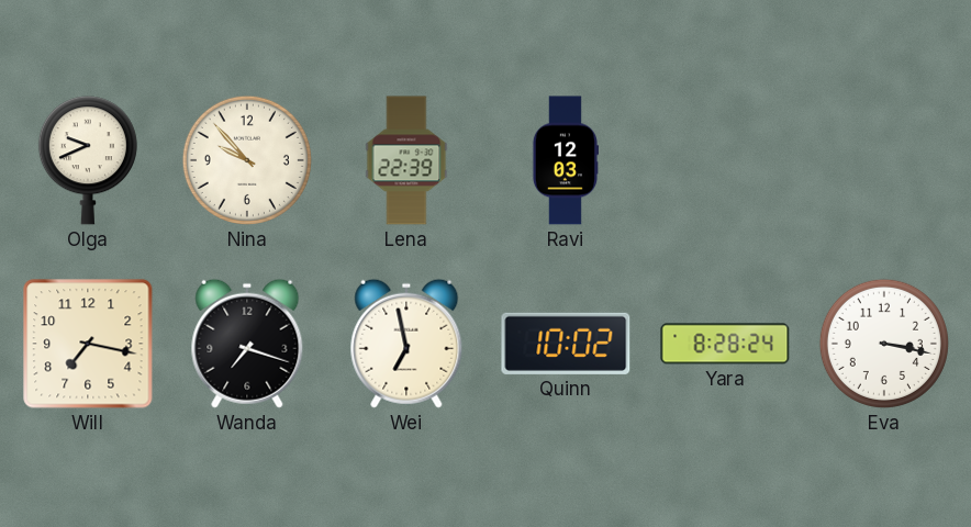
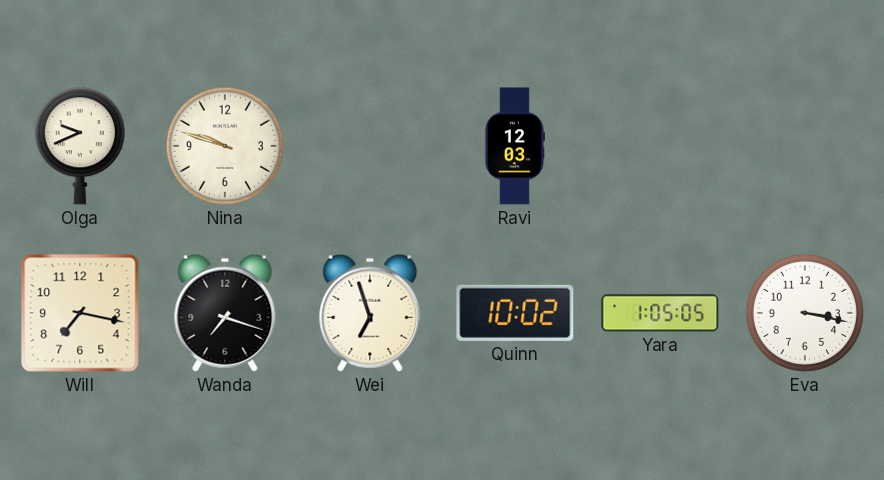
Nina: 9:53 -> 9:48
Lena: 22:39 -> none
Wei: 6:58 -> 6:57
Yara: 8:28 -> 1:05
